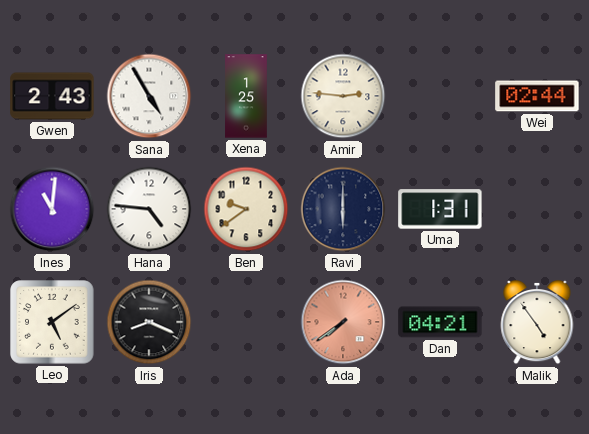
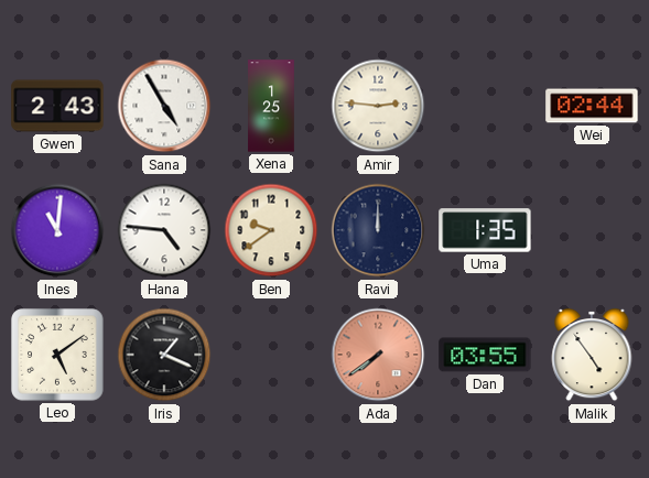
Ravi: 6:00 -> 12:00
Uma: 1:31 -> 1:35
Iris: 8:19 -> 1:19
Dan: 04:21 -> 03:55
